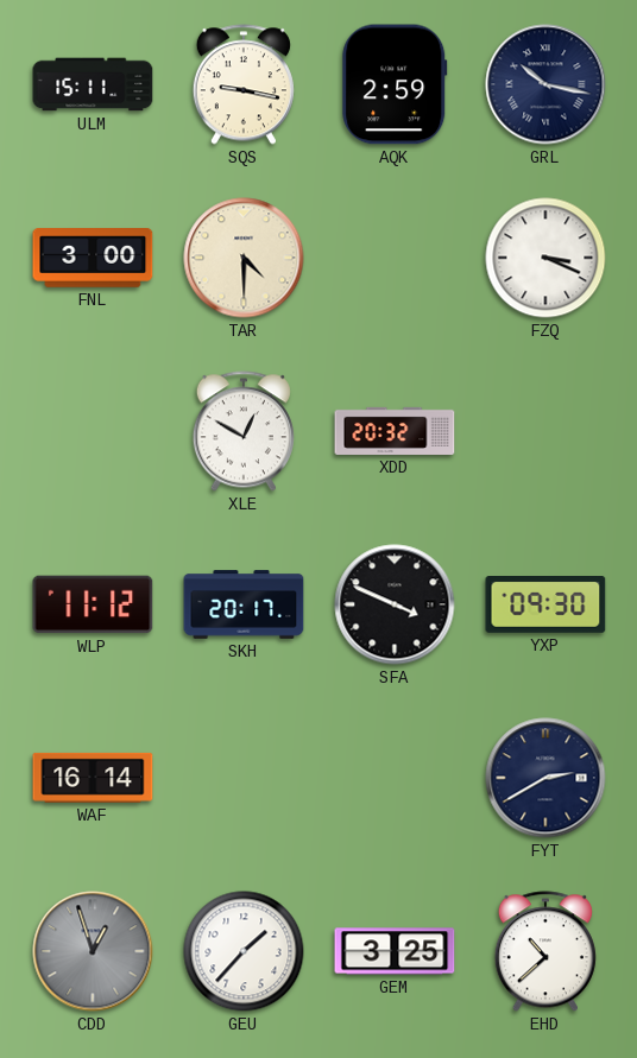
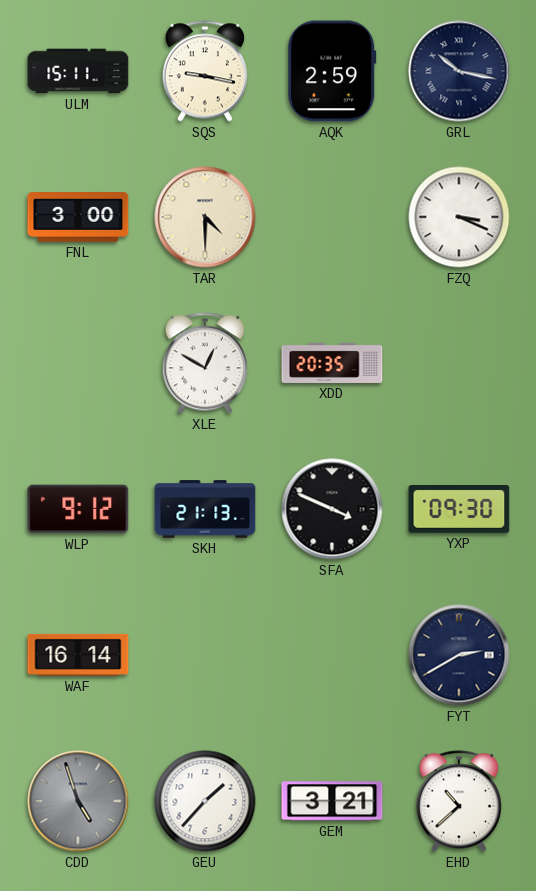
XDD: 20:32 -> 20:35
WLP: 11:12 -> 9:12
SKH: 20:17 -> 21:13
CDD: 12:57 -> 4:57
GEM: 3:25 -> 3:21
